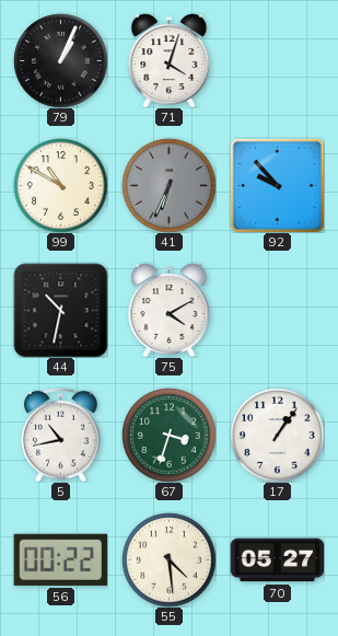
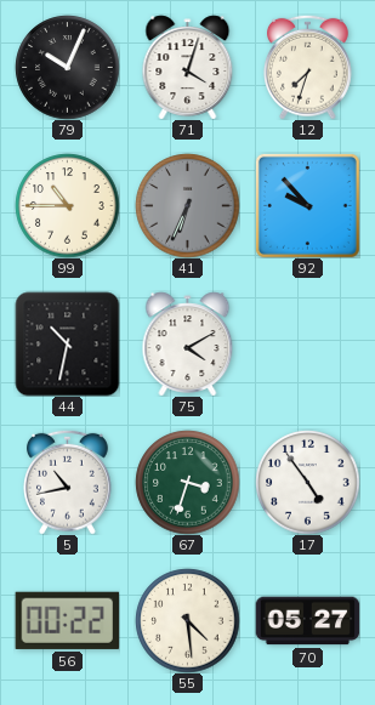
79: 1:04 -> 10:04
12: none -> 7:33
99: 10:50 -> 10:45
17: 1:06 -> 4:54
